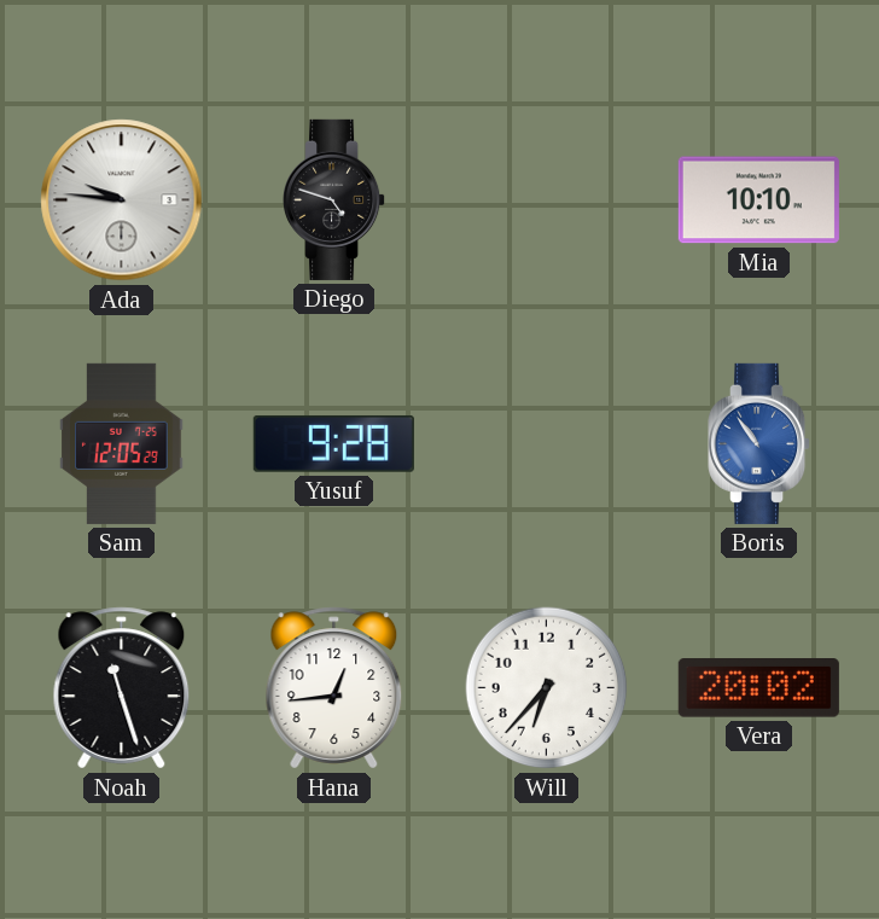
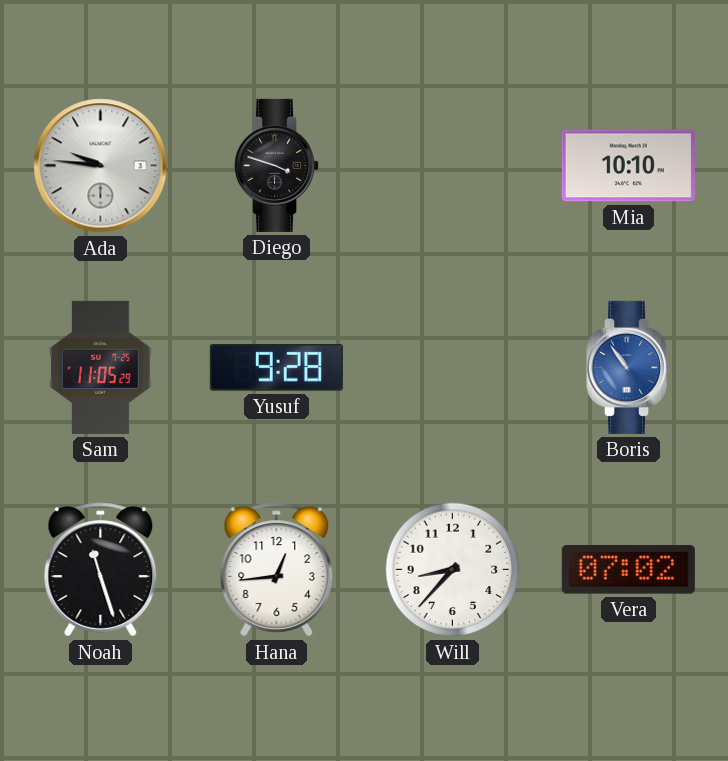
Diego: 4:48 -> 3:48
Sam: 12:05 -> 11:05
Will: 6:37 -> 8:37
Vera: 20:02 -> 07:02
